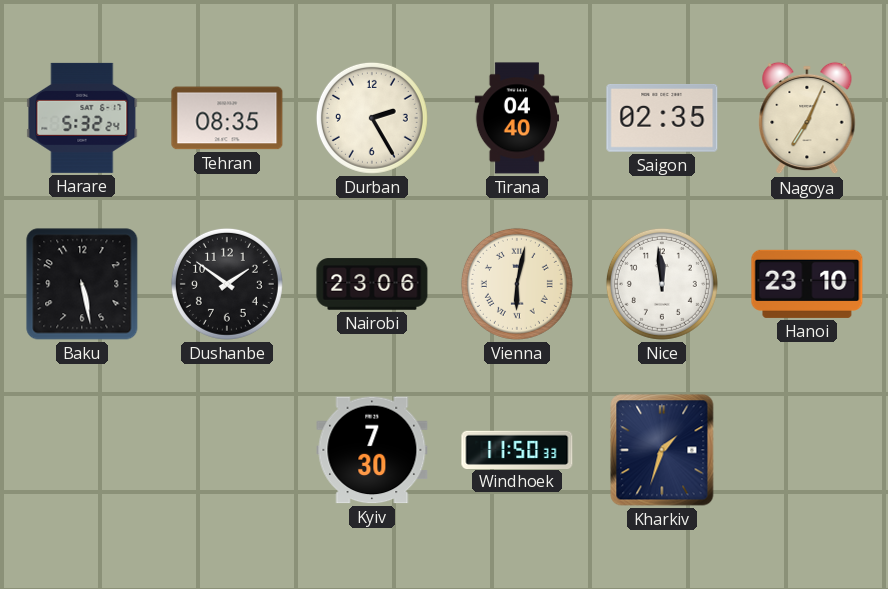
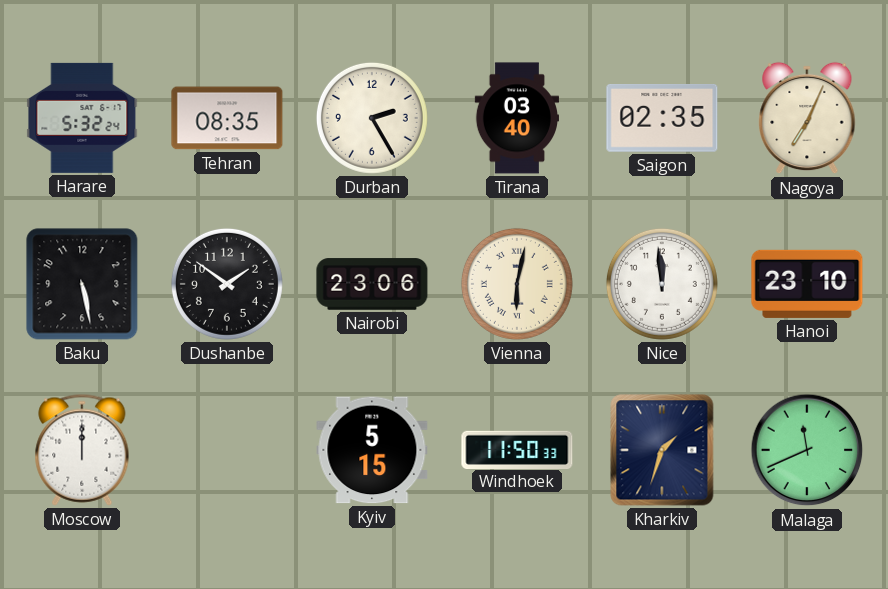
Tirana: 04:40 -> 03:40
Moscow: none -> 12:00
Kyiv: 7:30 -> 5:15
Malaga: none -> 11:41
